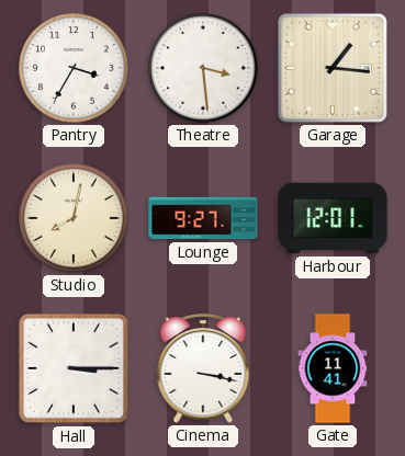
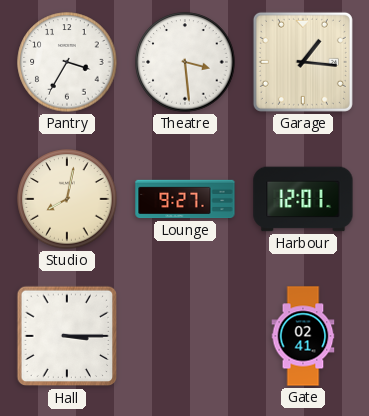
Cinema: 3:17 -> none
Gate: 11:41 -> 02:41
